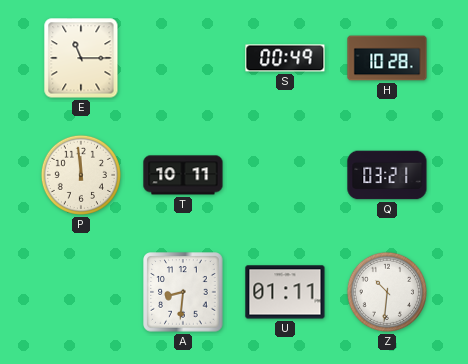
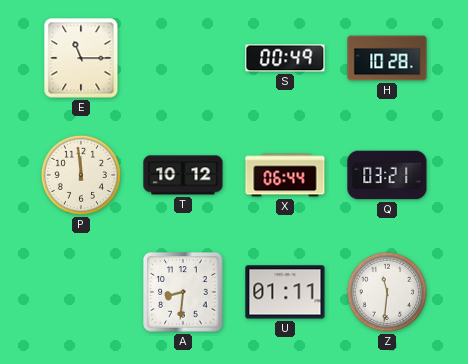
T: 10:11 -> 10:12
X: none -> 06:44
Z: 10:31 -> 11:31
